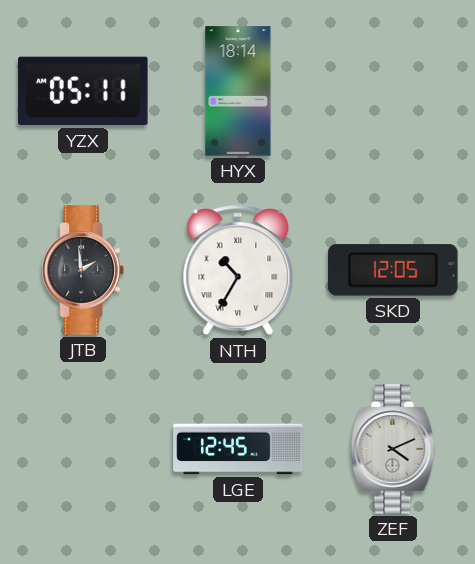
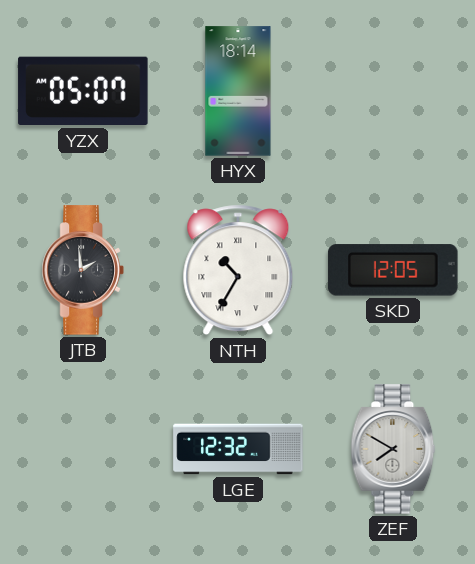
YZX: 05:11 -> 05:07
LGE: 12:45 -> 12:32
ZEF: 4:11 -> 7:50
